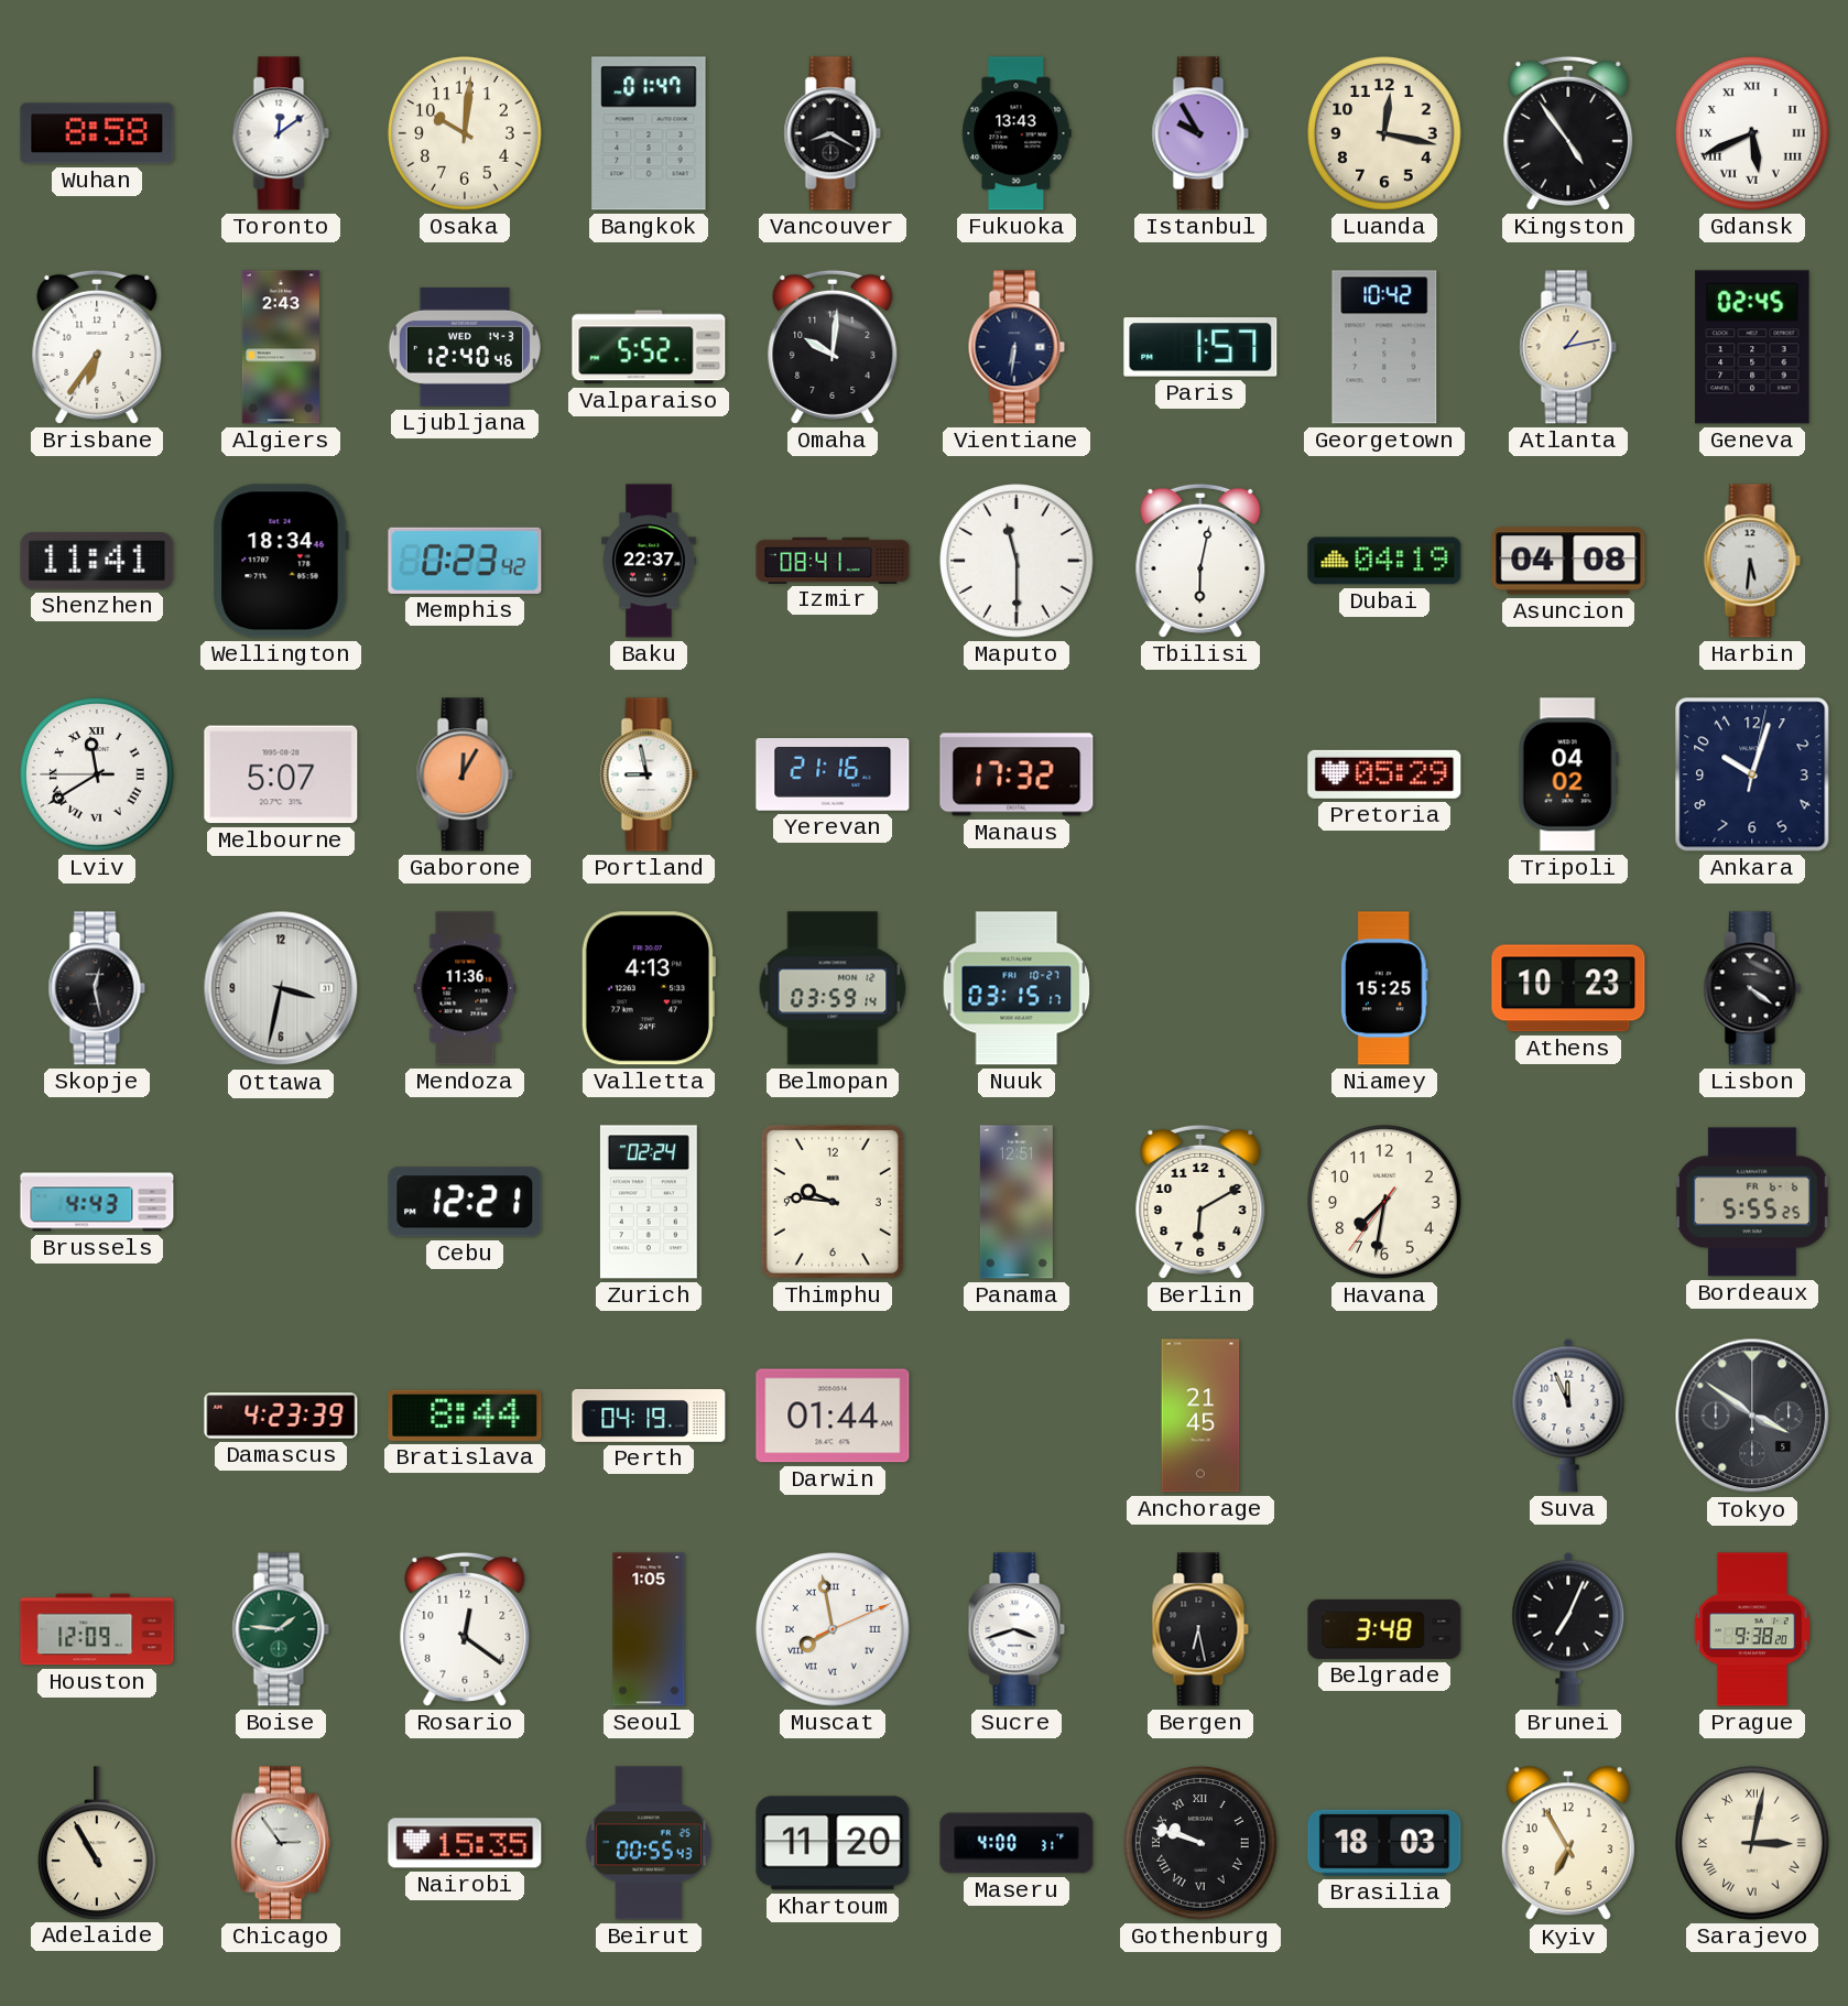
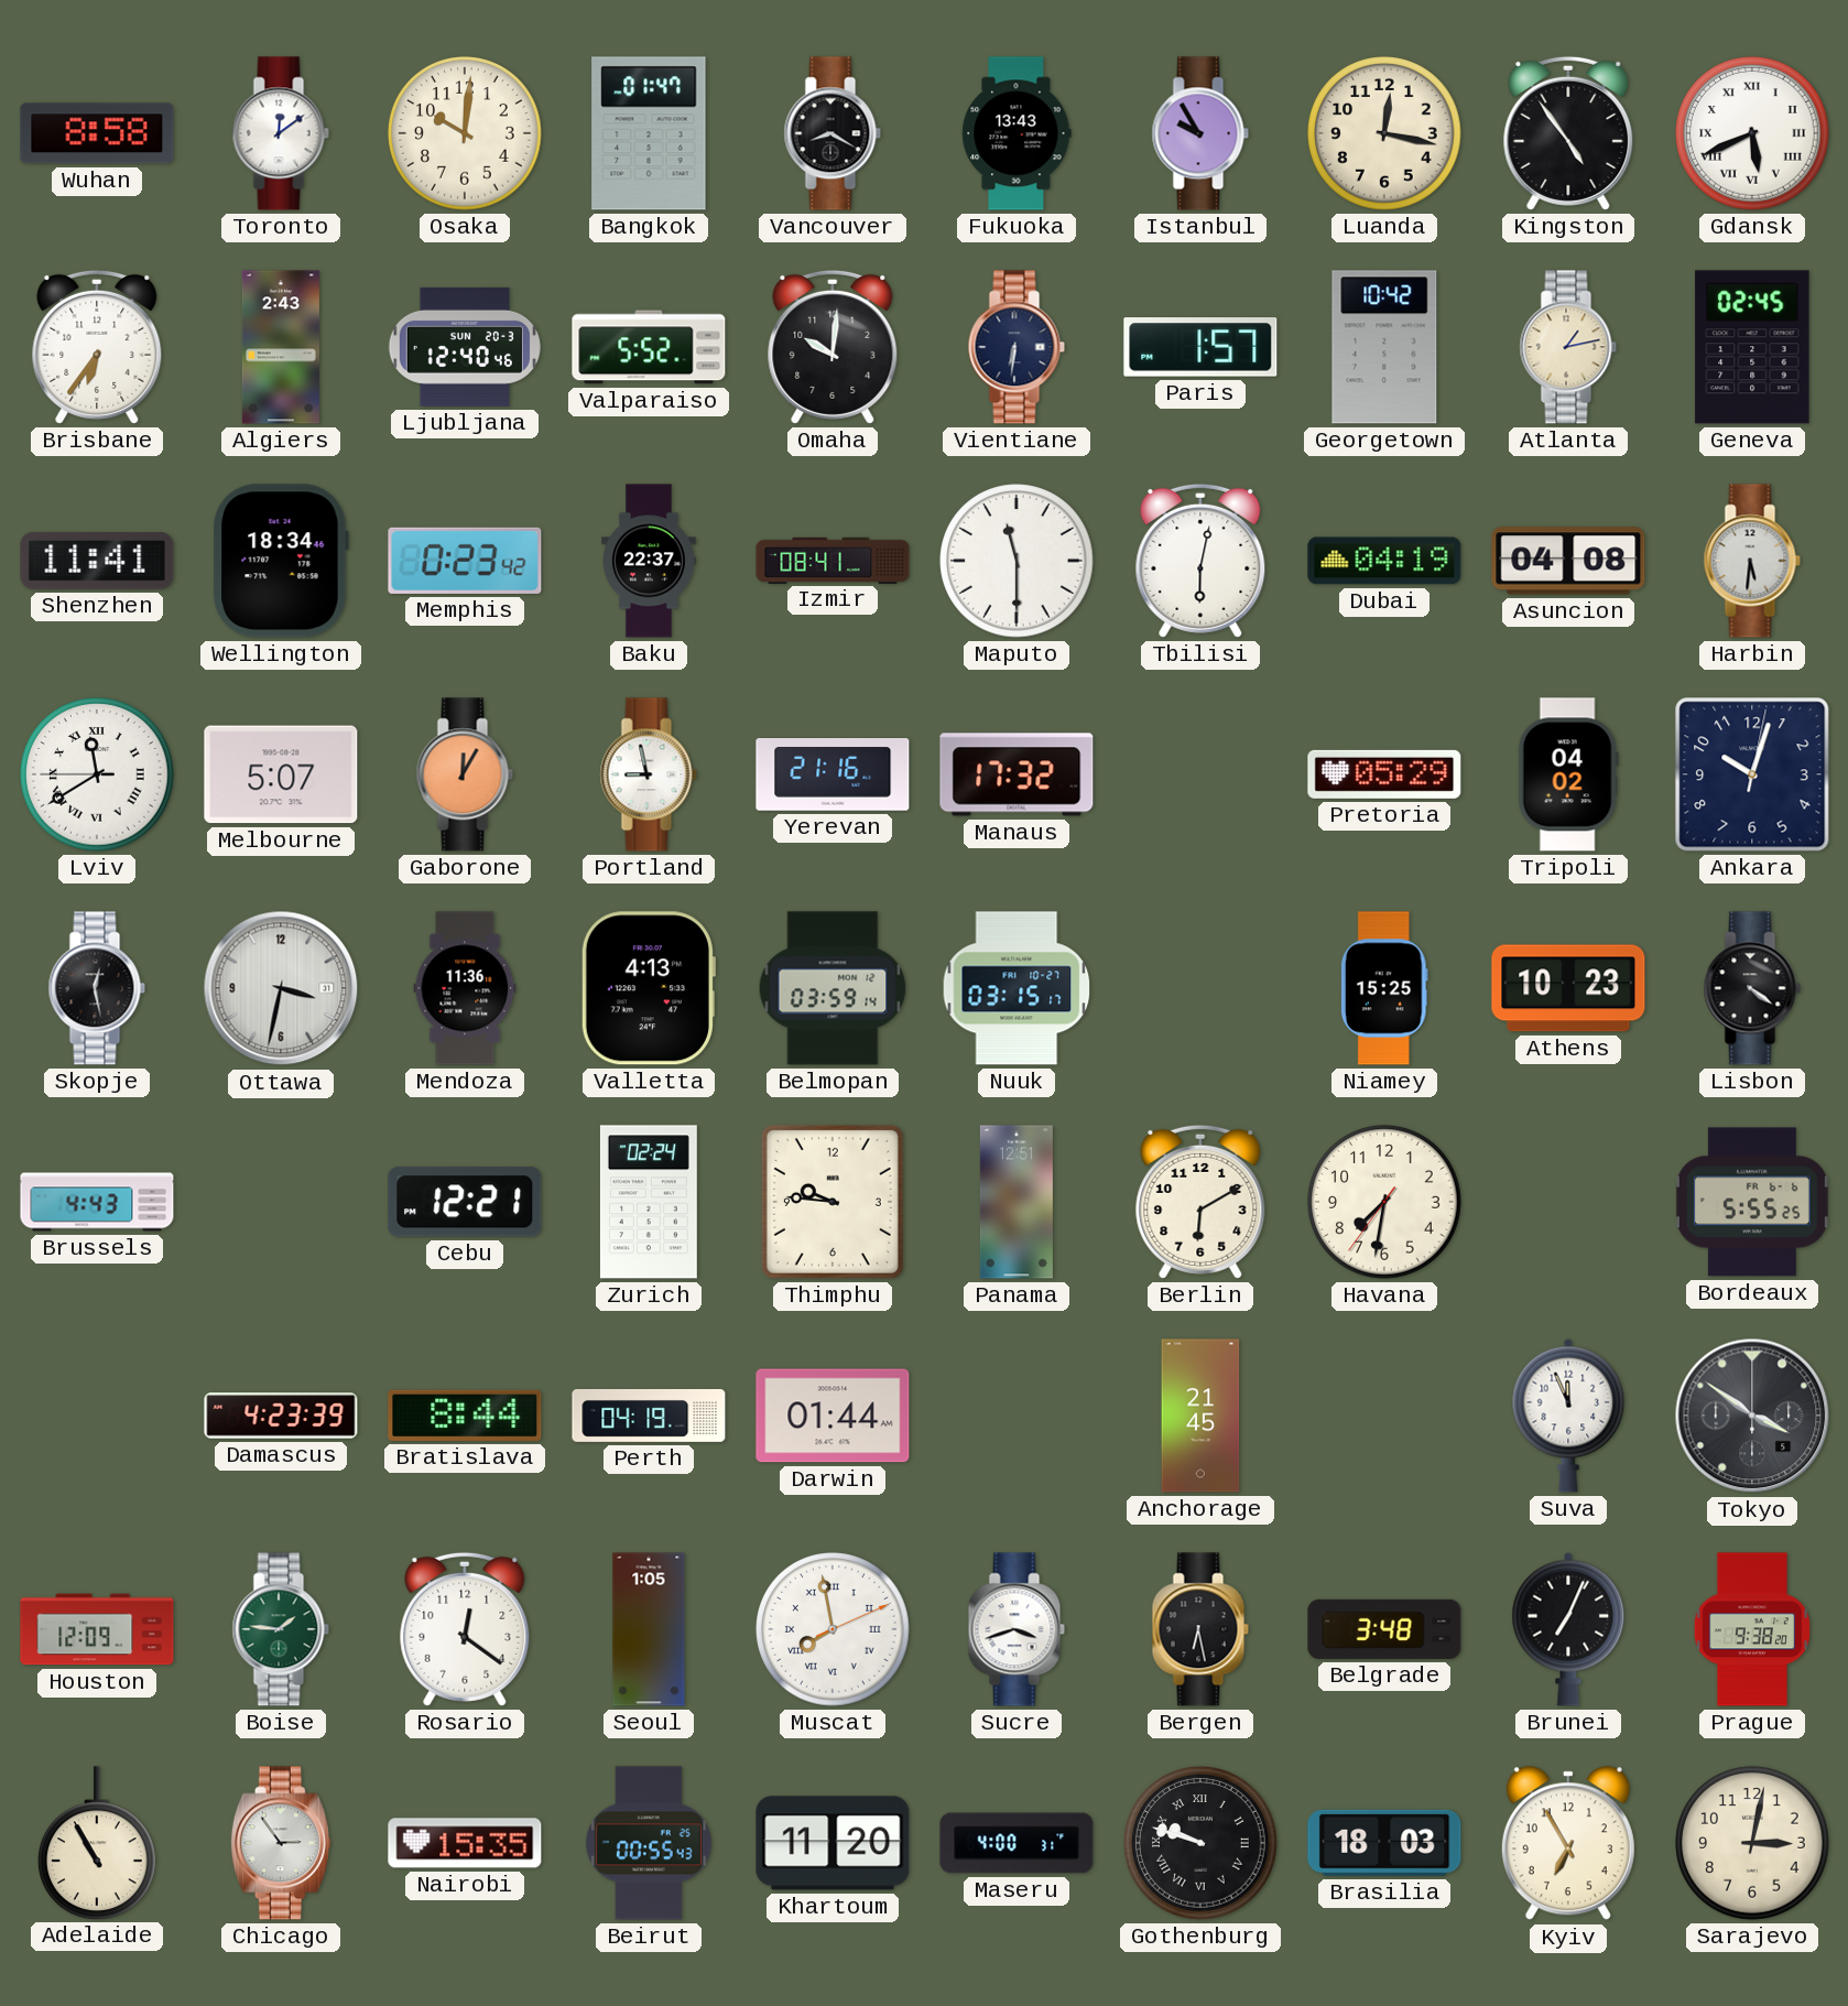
Ljubljana date: WED 14-3 -> SUN 20-3
Sarajevo numerals: Roman -> Arabic
